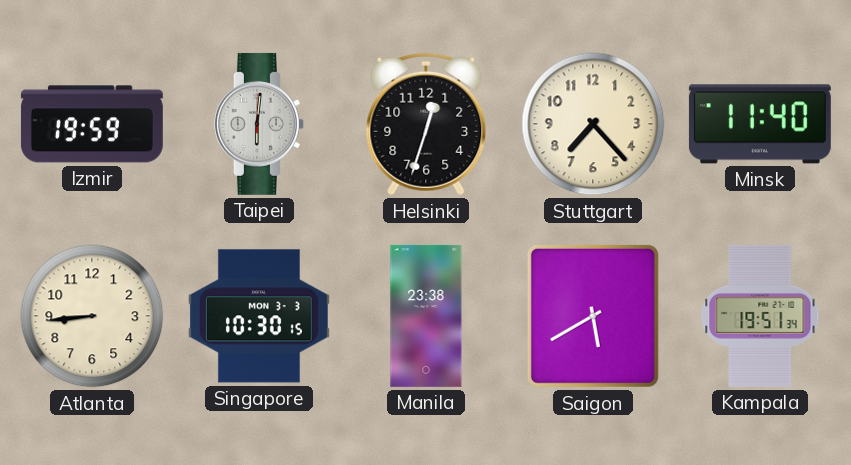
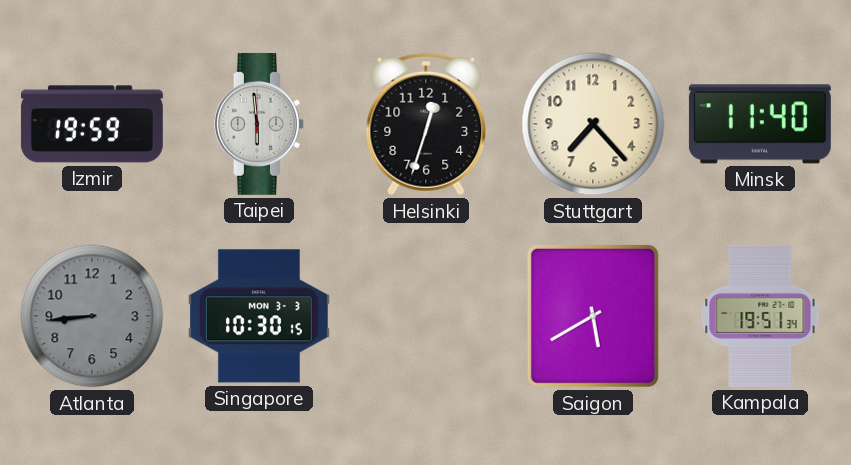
Taipei: 6:01 -> 5:59
Atlanta dial: cream -> grey
Manila: 23:38 -> none
